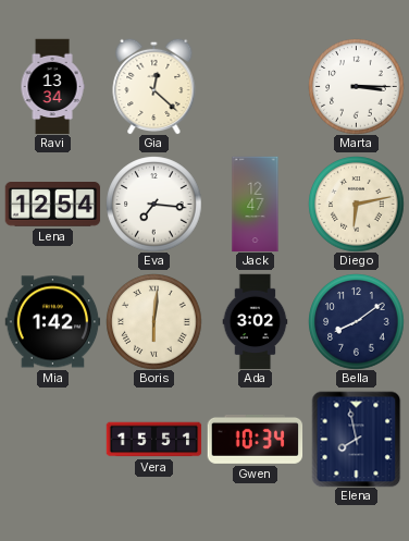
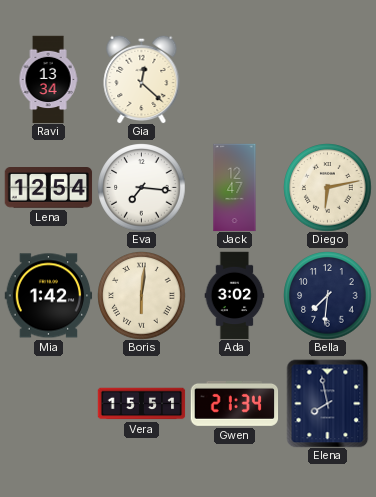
Marta: 3:15 -> none
Bella: 8:09 -> 7:31
Gwen: 10:34 -> 21:34
